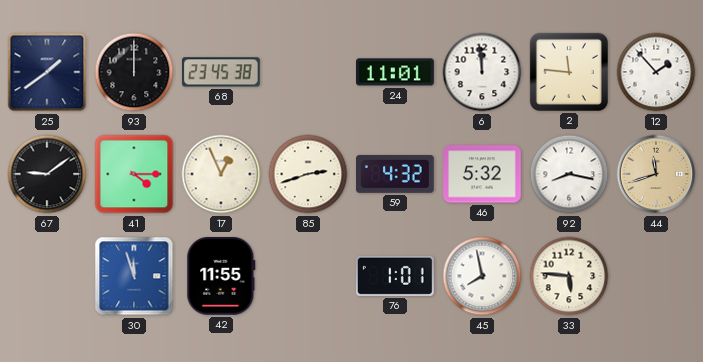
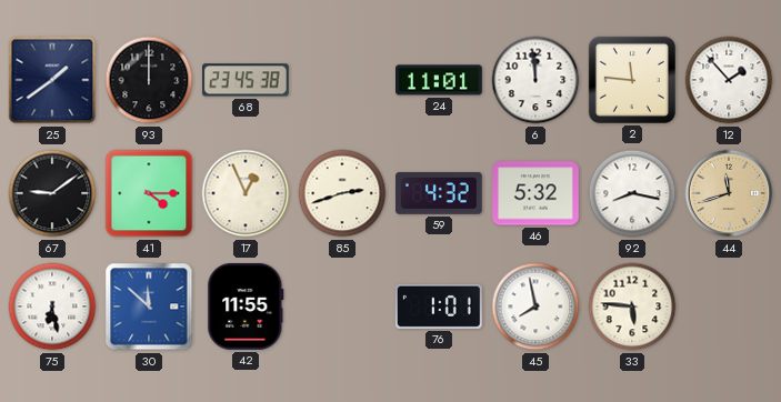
75: none -> 6:28
30: 11:57 -> 11:52
